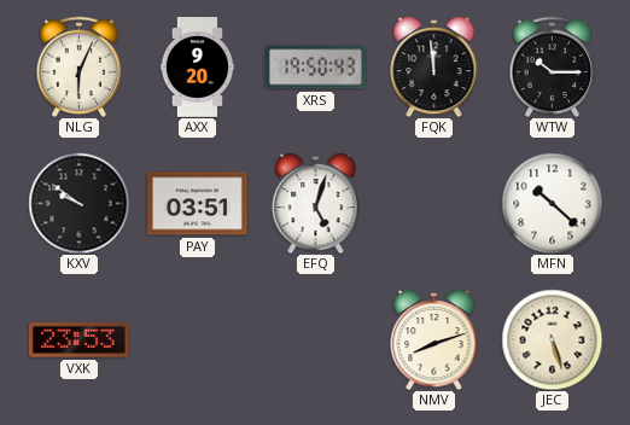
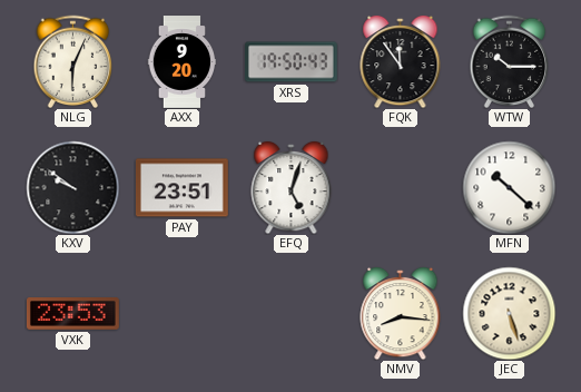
FQK: 11:59 -> 11:54
PAY: 03:51 -> 23:51
NMV: 8:12 -> 8:16
